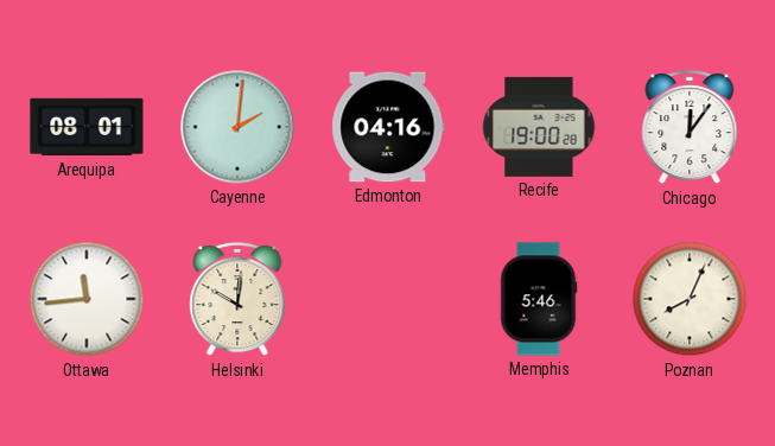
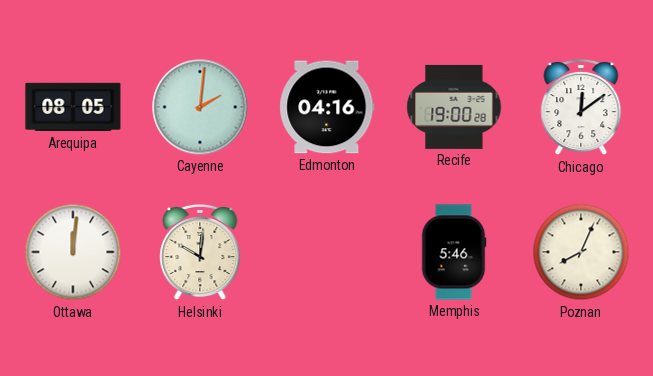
Arequipa: 08:01 -> 08:05
Chicago: 12:06 -> 12:09
Ottawa: 11:44 -> 12:01
